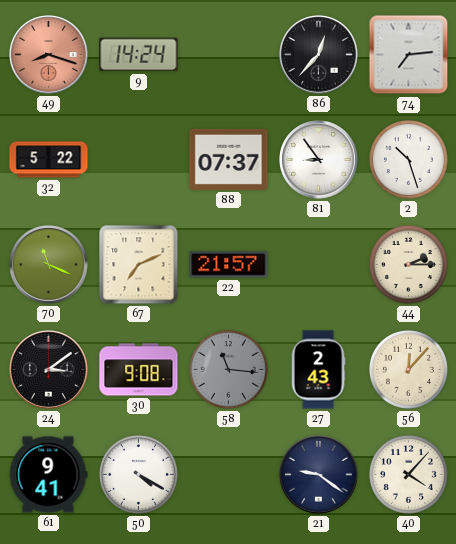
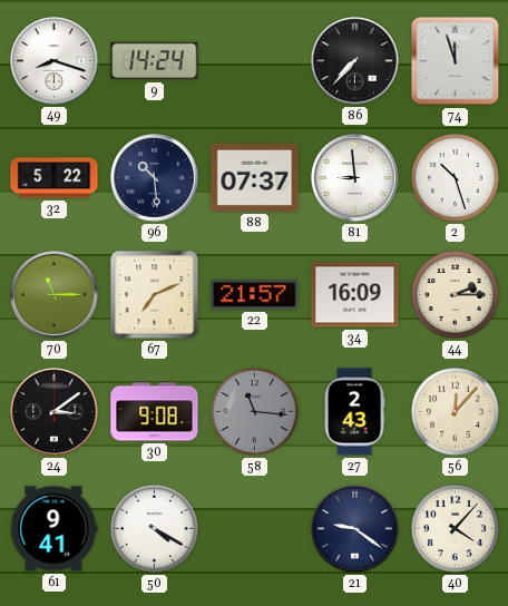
49 dial: salmon -> white
86: 12:37 -> 7:37
74: 7:14 -> 11:57
96: none -> 10:29
81: 8:54 -> 8:59
70: 11:19 -> 11:15
34: none -> 16:09
